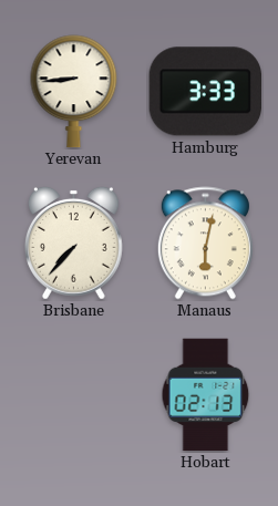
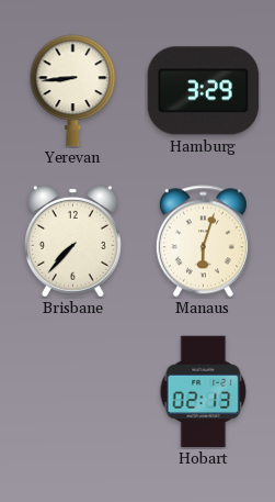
Hamburg: 3:33 -> 3:29
Manaus: 6:02 -> 6:03
